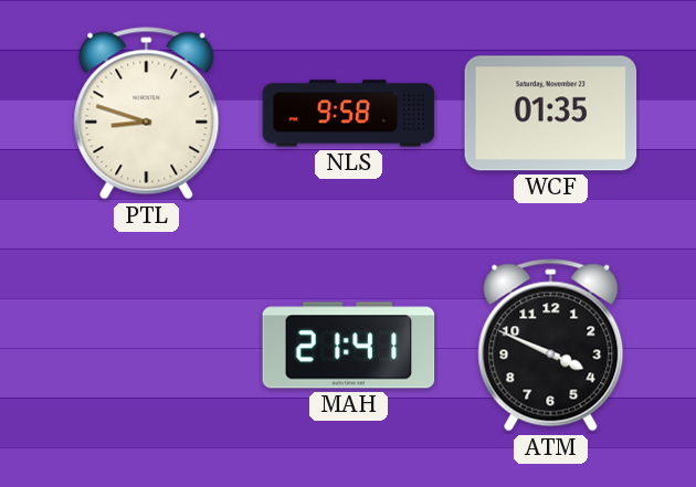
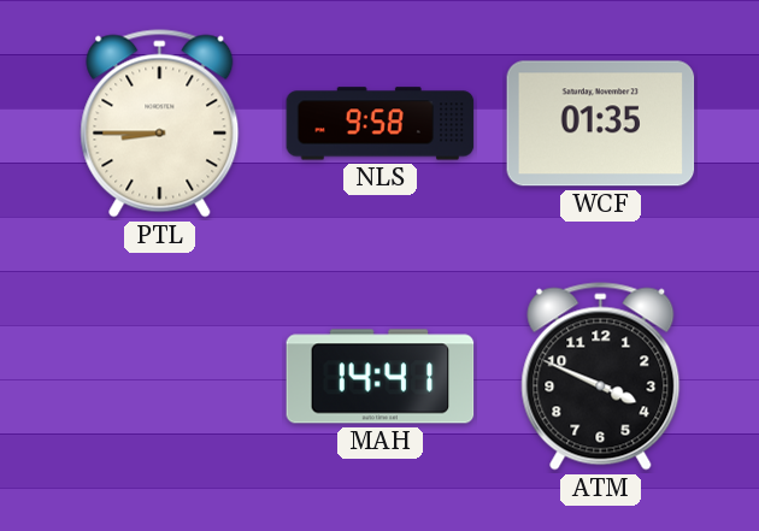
PTL: 8:48 -> 8:45
MAH: 21:41 -> 14:41
